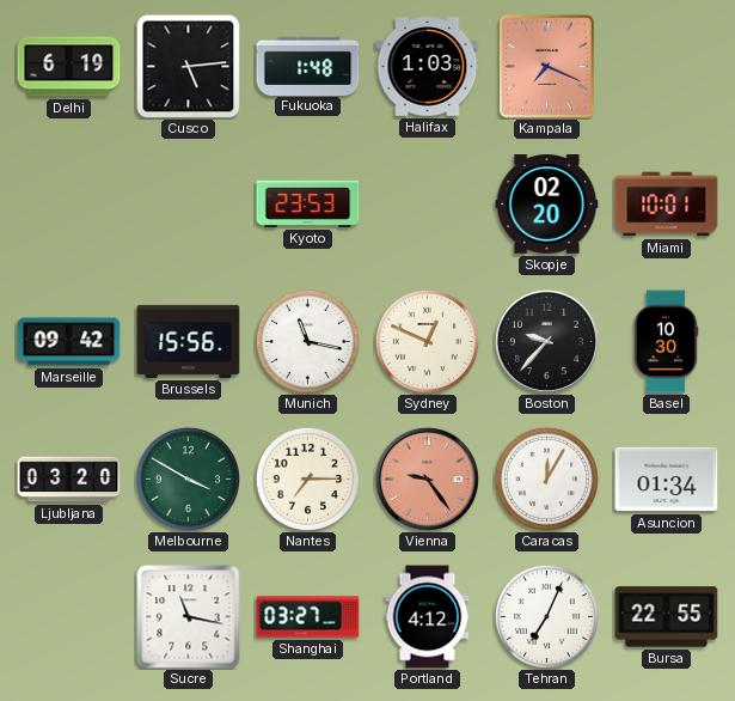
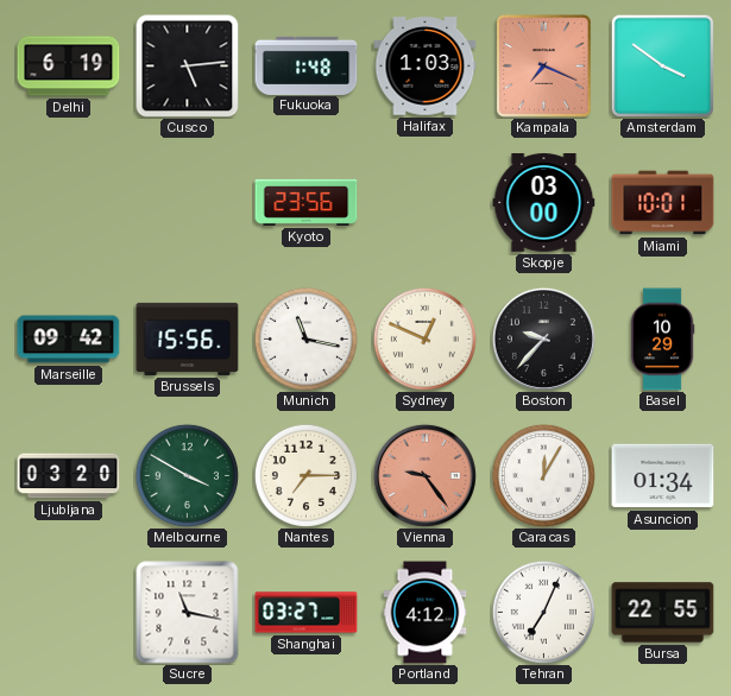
Amsterdam: none -> 3:51
Kyoto: 23:53 -> 23:56
Skopje: 02:20 -> 03:00
Basel: 10:30 -> 10:29
